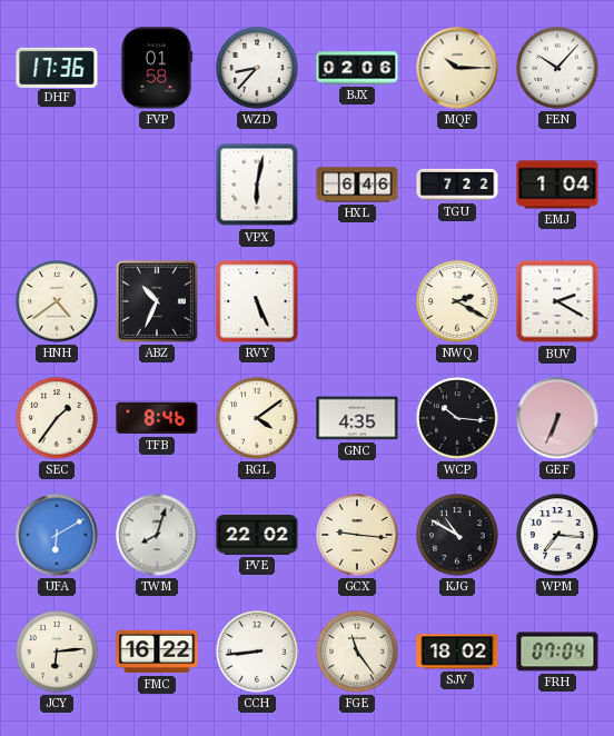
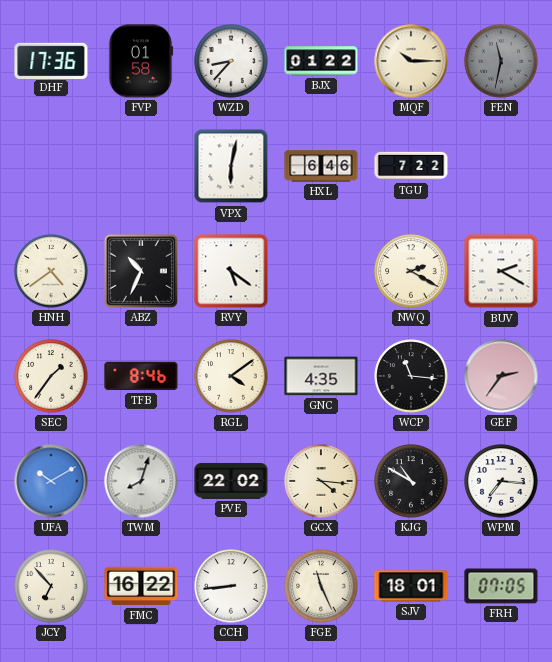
BJX: 02:06 -> 01:22
FEN: 10:07 -> 11:32
FEN dial: white -> grey
EMJ: 1:04 -> none
RVY: 5:26 -> 5:21
WCP: 10:16 -> 11:16
GEF: 6:34 -> 2:36
UFA: 6:10 -> 10:10
GCX: 9:16 -> 4:16
JCY: 6:14 -> 6:53
FGE: 11:24 -> 11:26
SJV: 18:02 -> 18:01
FRH: 07:04 -> 07:05
